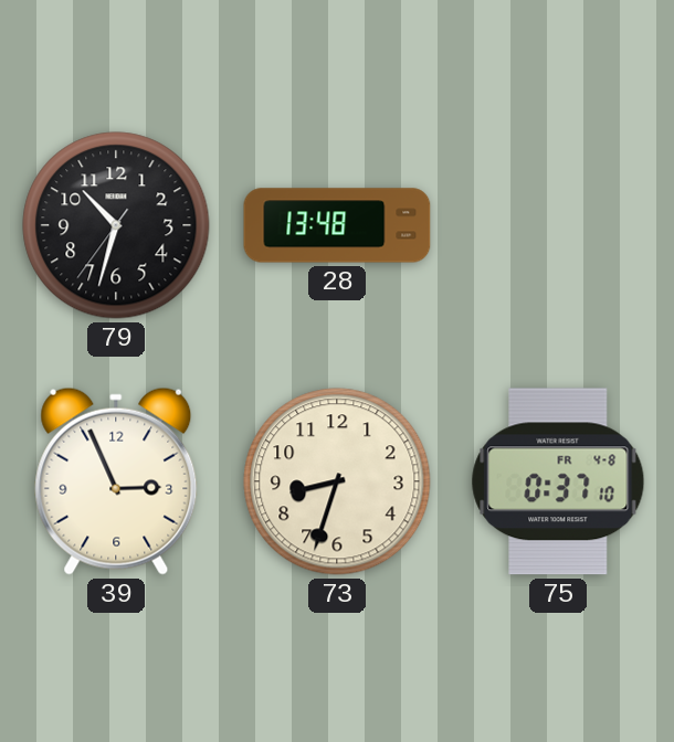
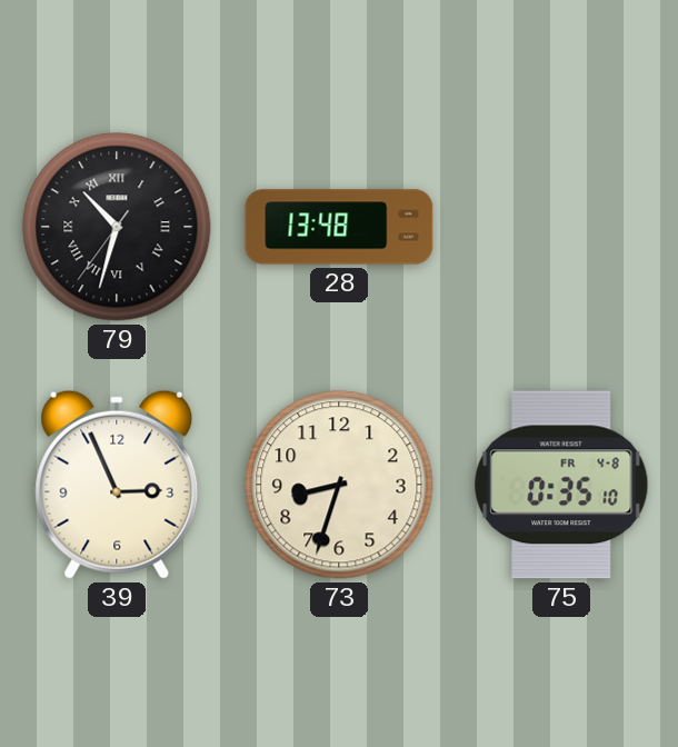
79 numerals: Arabic -> Roman
75: 0:37 -> 0:35
